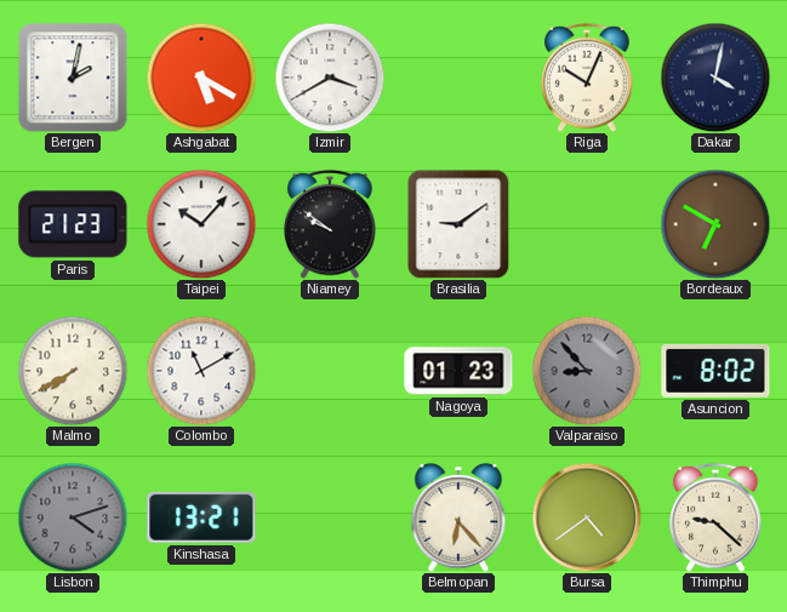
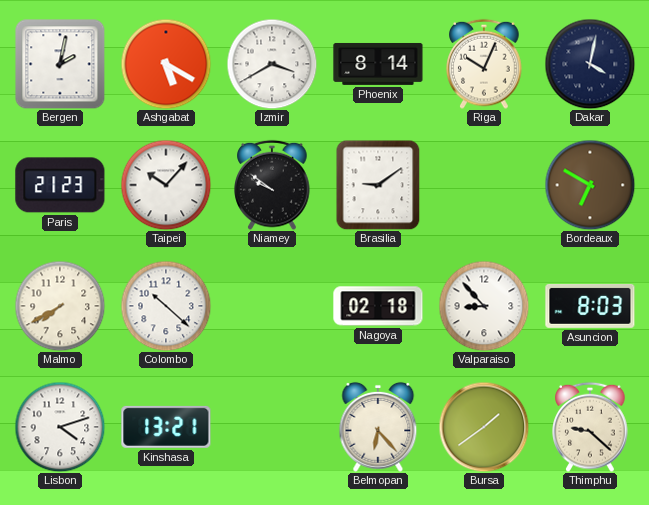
Phoenix: none -> 8:14
Colombo: 11:10 -> 10:22
Nagoya: 01:23 -> 02:18
Valparaiso dial: grey -> white
Asuncion: 8:02 -> 8:03
Lisbon dial: grey -> white
Bursa: 4:39 -> 1:39
